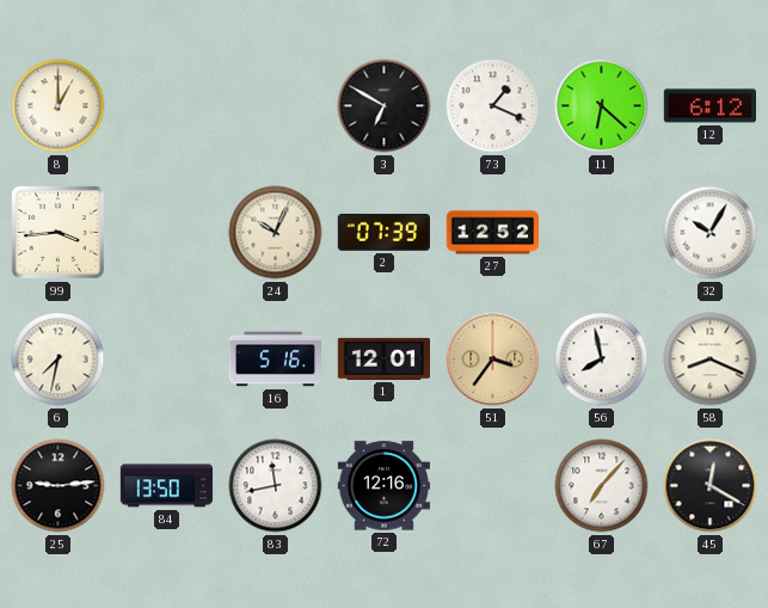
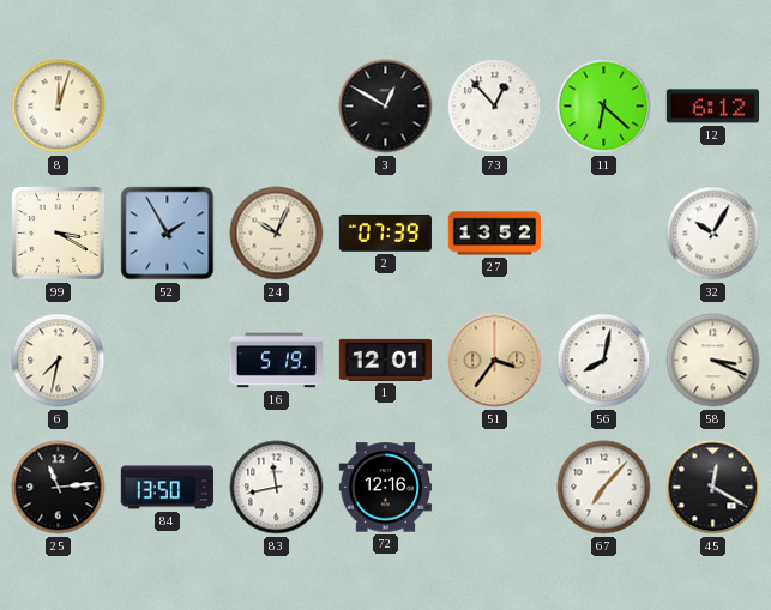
8: 1:00 -> 12:03
3: 6:50 -> 12:50
73: 1:19 -> 12:53
99: 3:44 -> 3:20
52: none -> 1:55
27: 12:52 -> 13:52
16: 5:16 -> 5:19
56: 7:58 -> 8:02
58: 8:19 -> 3:19
25: 9:14 -> 11:14
